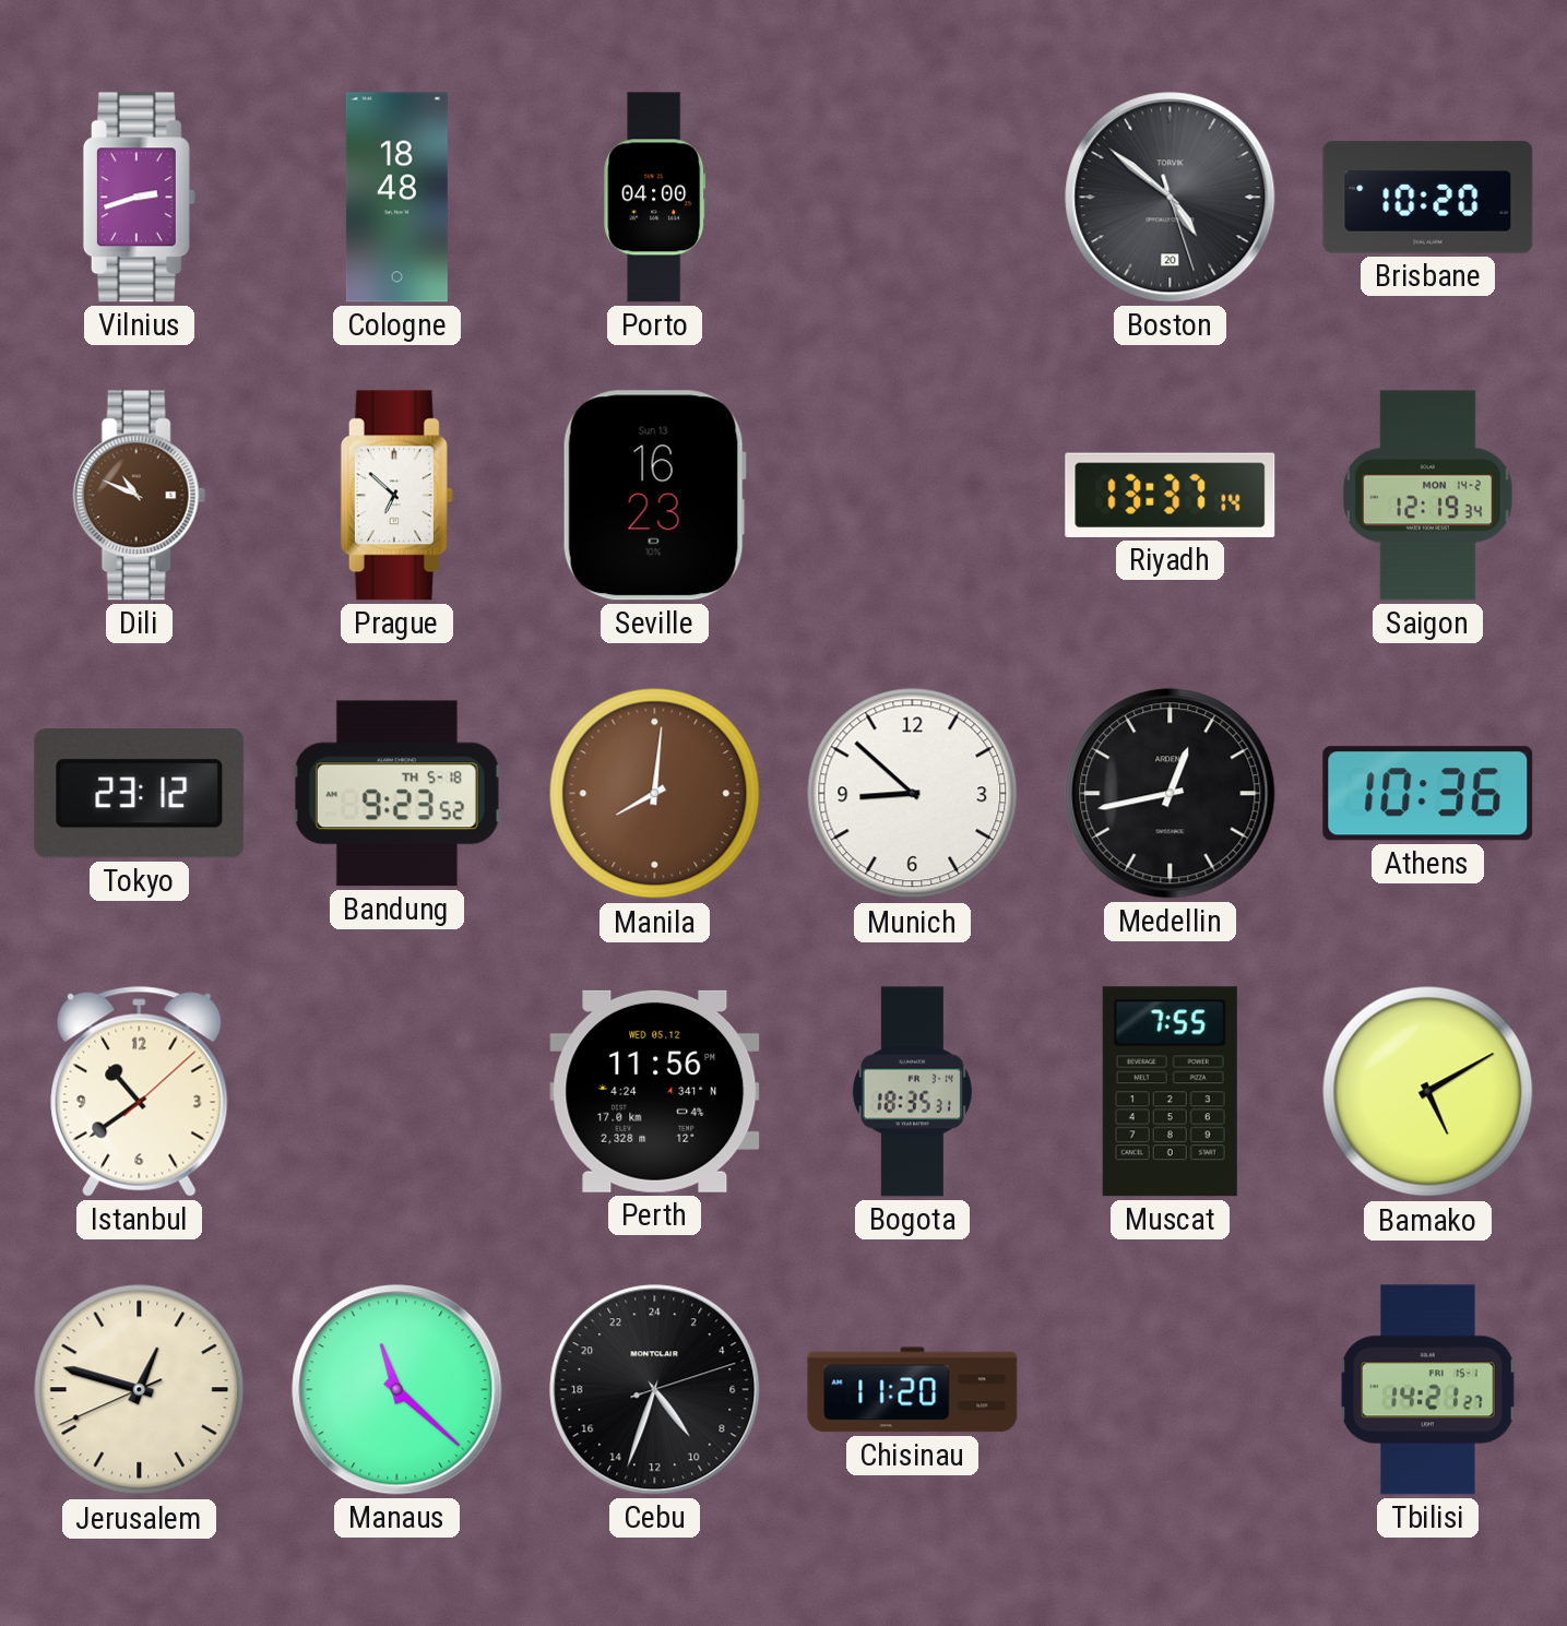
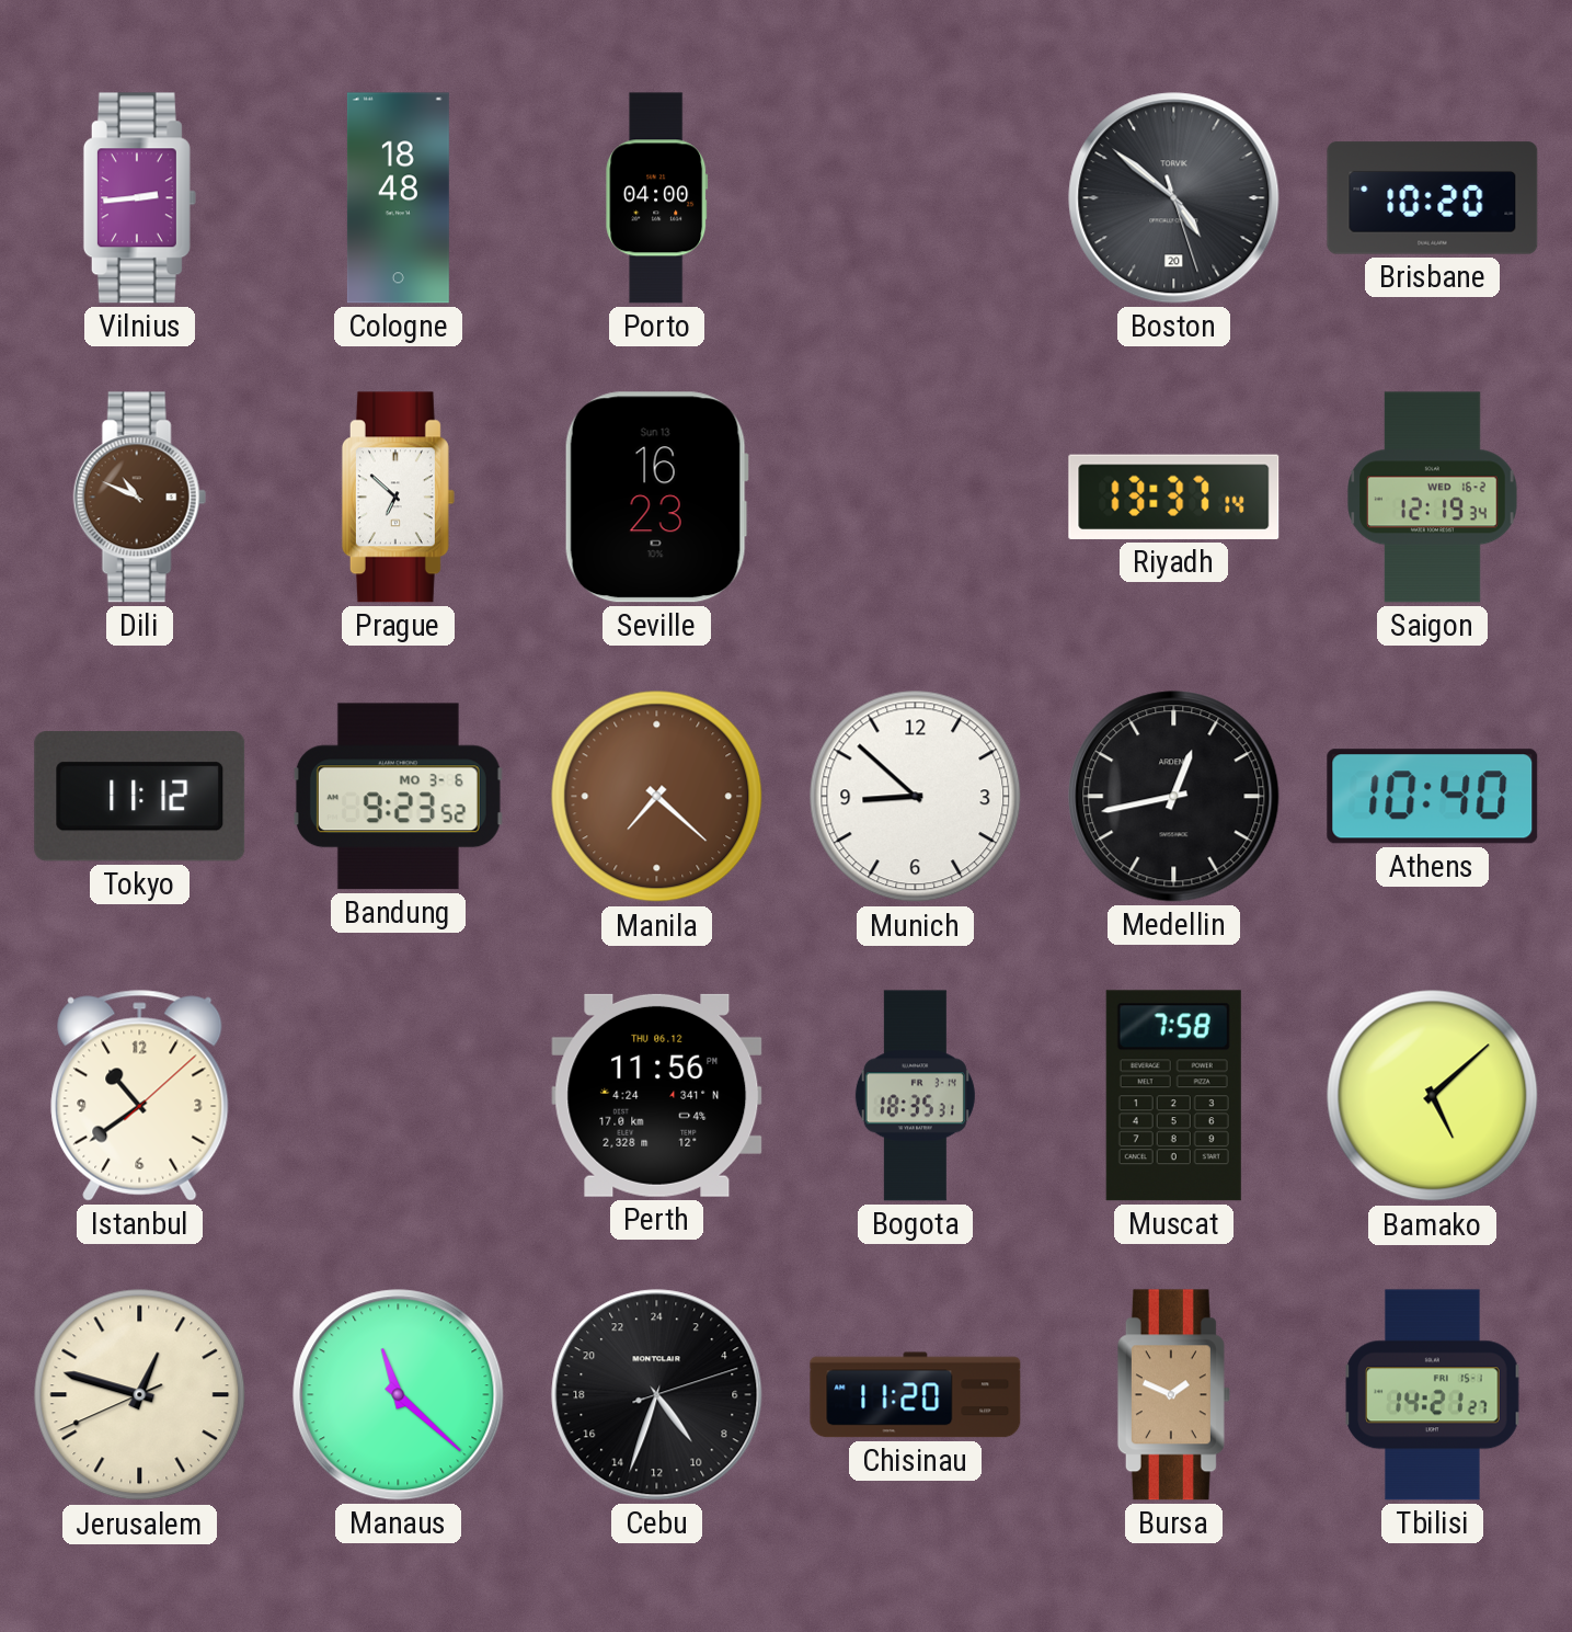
Vilnius: 2:42 -> 2:44
Saigon date: MON 14-2 -> WED 16-2
Tokyo: 23:12 -> 11:12
Bandung date: TH 5-18 -> MO 3-6
Manila: 8:01 -> 7:22
Athens: 10:36 -> 10:40
Perth date: WED 05.12 -> THU 06.12
Muscat: 7:55 -> 7:58
Bamako: 5:10 -> 5:08
Bursa: none -> 1:49
